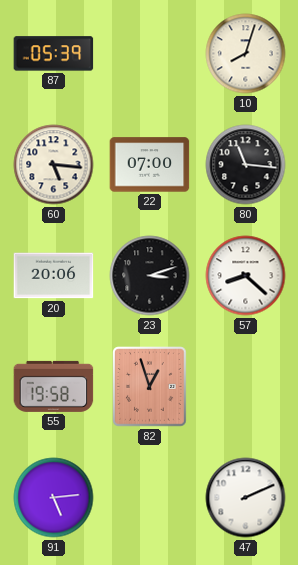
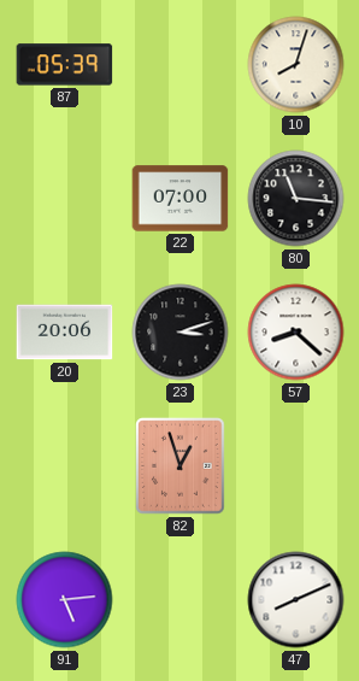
60: 5:16 -> none
55: 19:58 -> none
47: 2:11 -> 8:11
